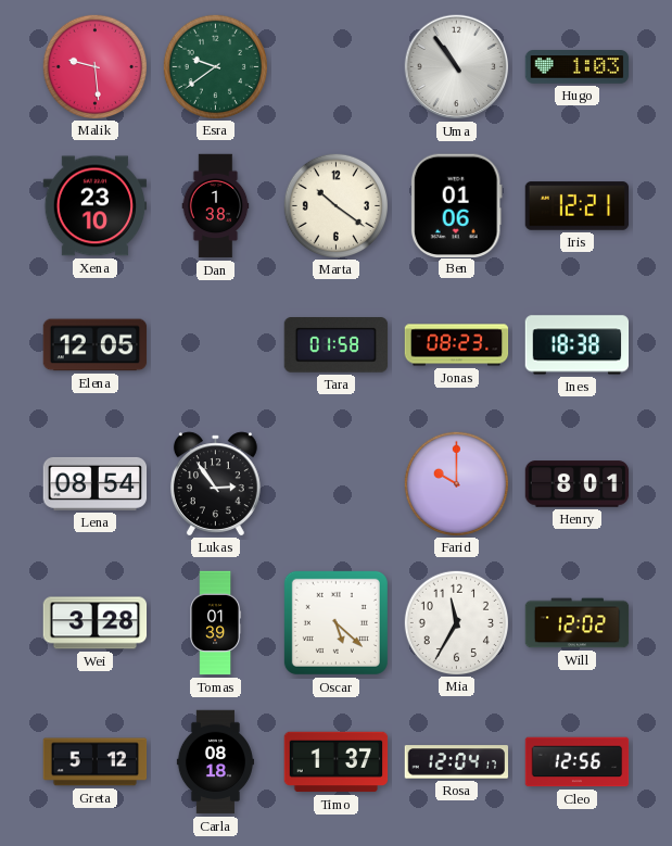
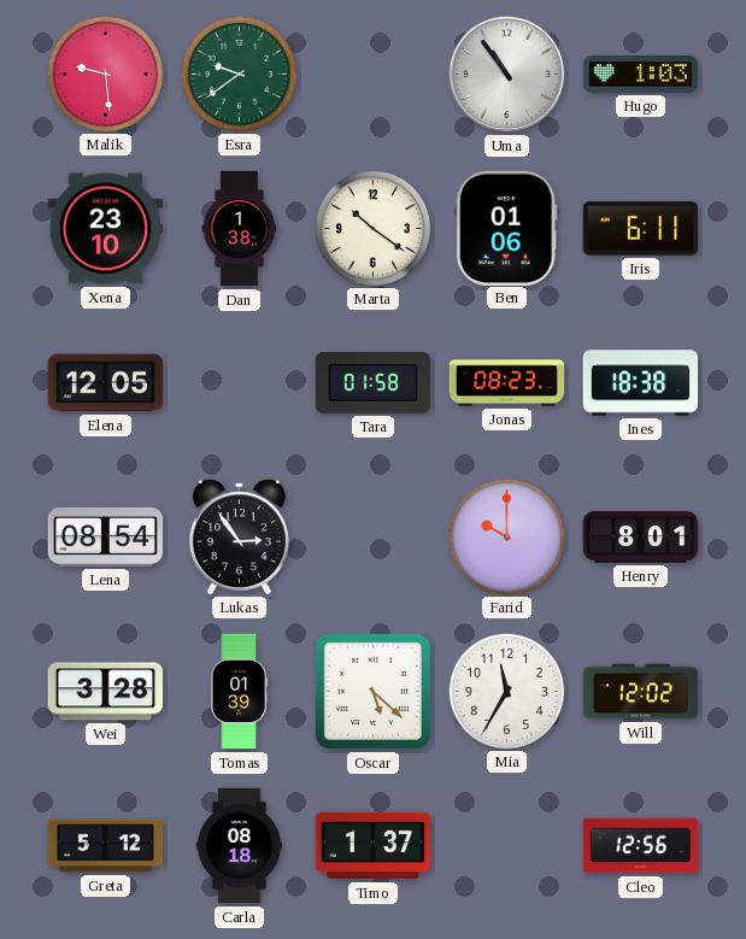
Iris: 12:21 -> 6:11
Rosa: 12:04 -> none
